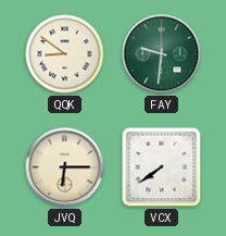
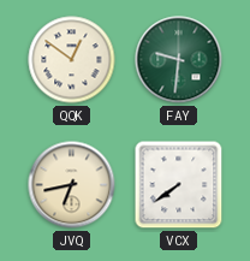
QQK: 8:51 -> 12:51
JVQ: 6:15 -> 6:43
